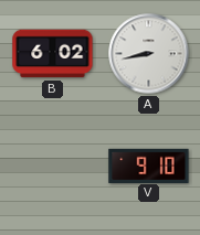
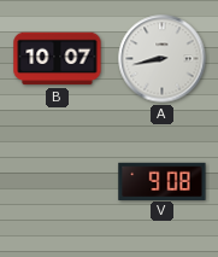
B: 6:02 -> 10:07
V: 9:10 -> 9:08
